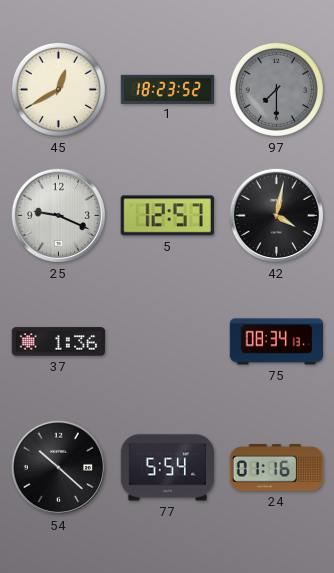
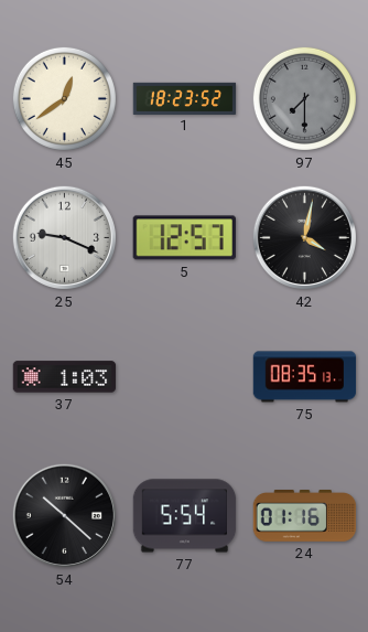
45: 12:40 -> 12:39
37: 1:36 -> 1:03
75: 08:34 -> 08:35
